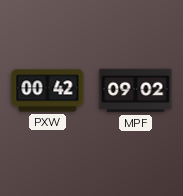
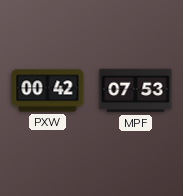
MPF: 09:02 -> 07:53
